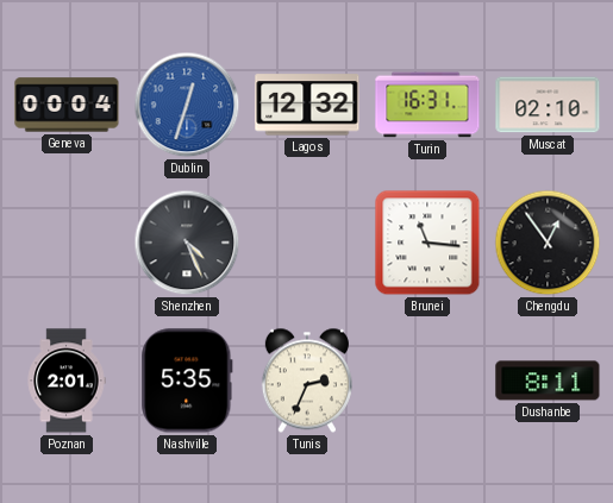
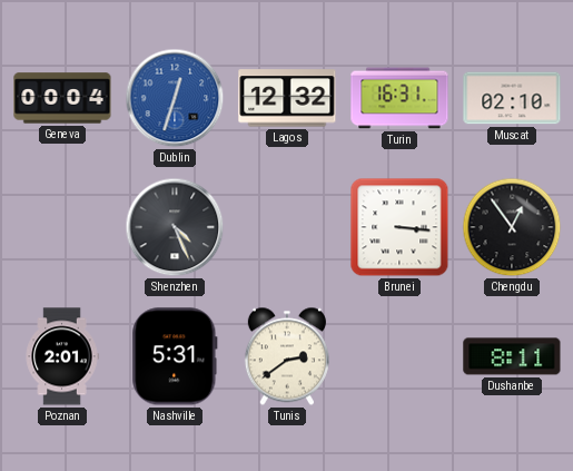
Brunei: 11:16 -> 3:16
Nashville: 5:35 -> 5:31
Tunis: 2:34 -> 2:39
